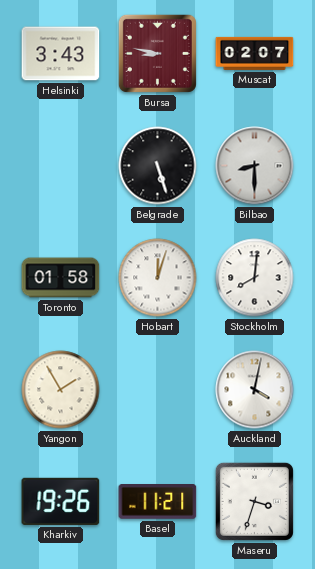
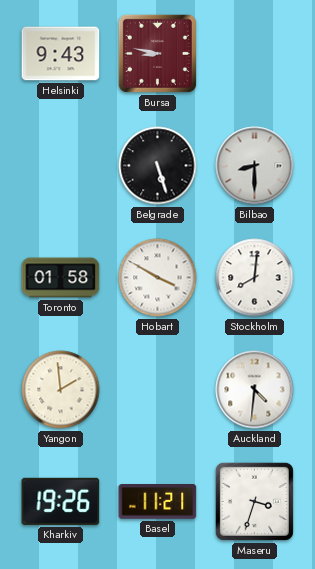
Helsinki: 3:43 -> 9:43
Muscat: 02:07 -> none
Hobart: 12:03 -> 3:50
Yangon: 1:55 -> 1:59
Auckland: 4:02 -> 4:31
